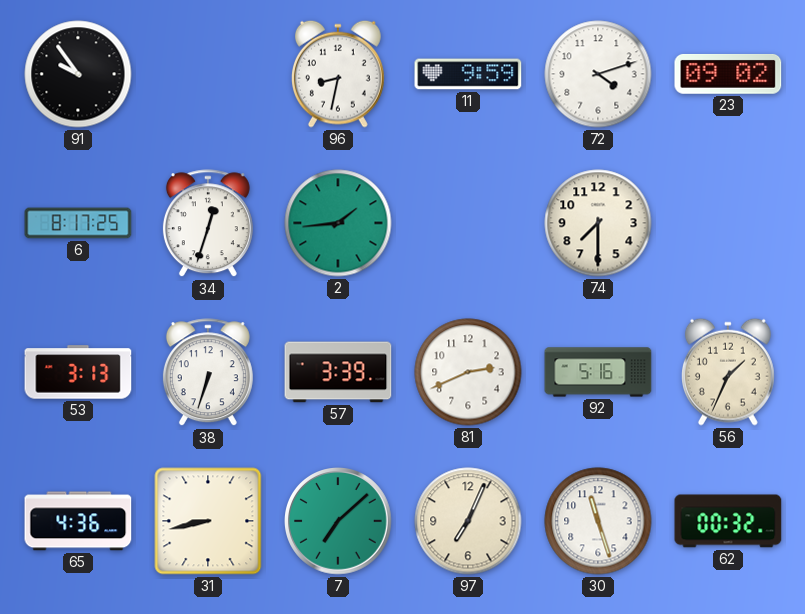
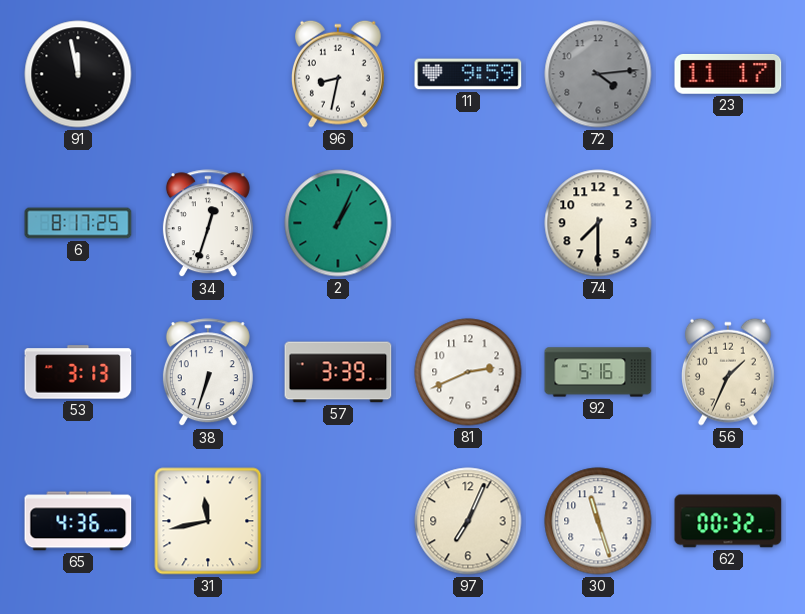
91: 9:54 -> 11:58
72: 4:12 -> 4:14
72 dial: white -> grey
23: 09:02 -> 11:17
2: 1:44 -> 1:04
31: 8:43 -> 11:43
7: 7:08 -> none
